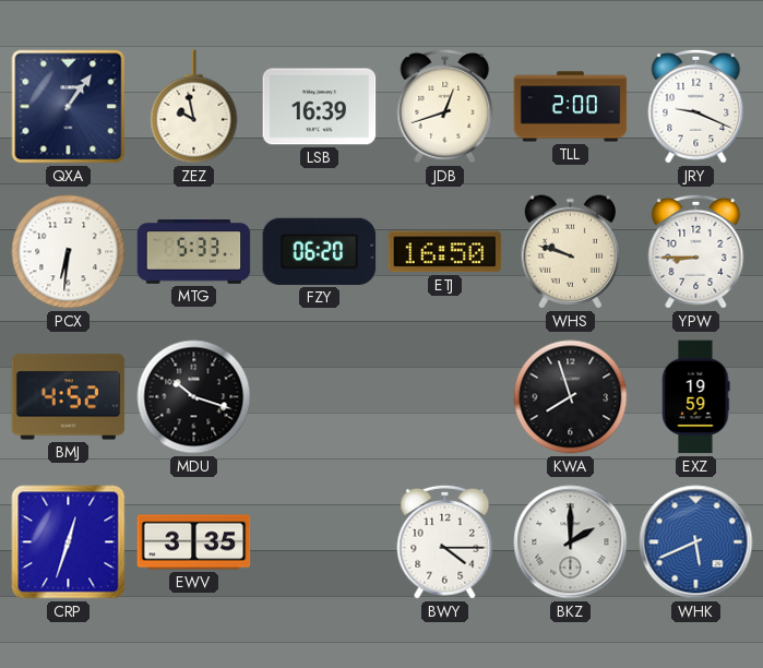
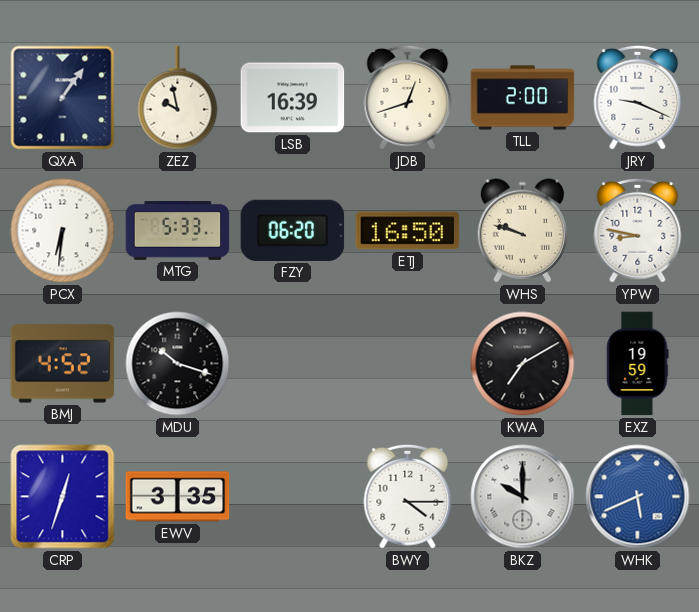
YPW: 8:45 -> 8:47
KWA: 7:57 -> 7:10
BKZ: 2:00 -> 10:00
